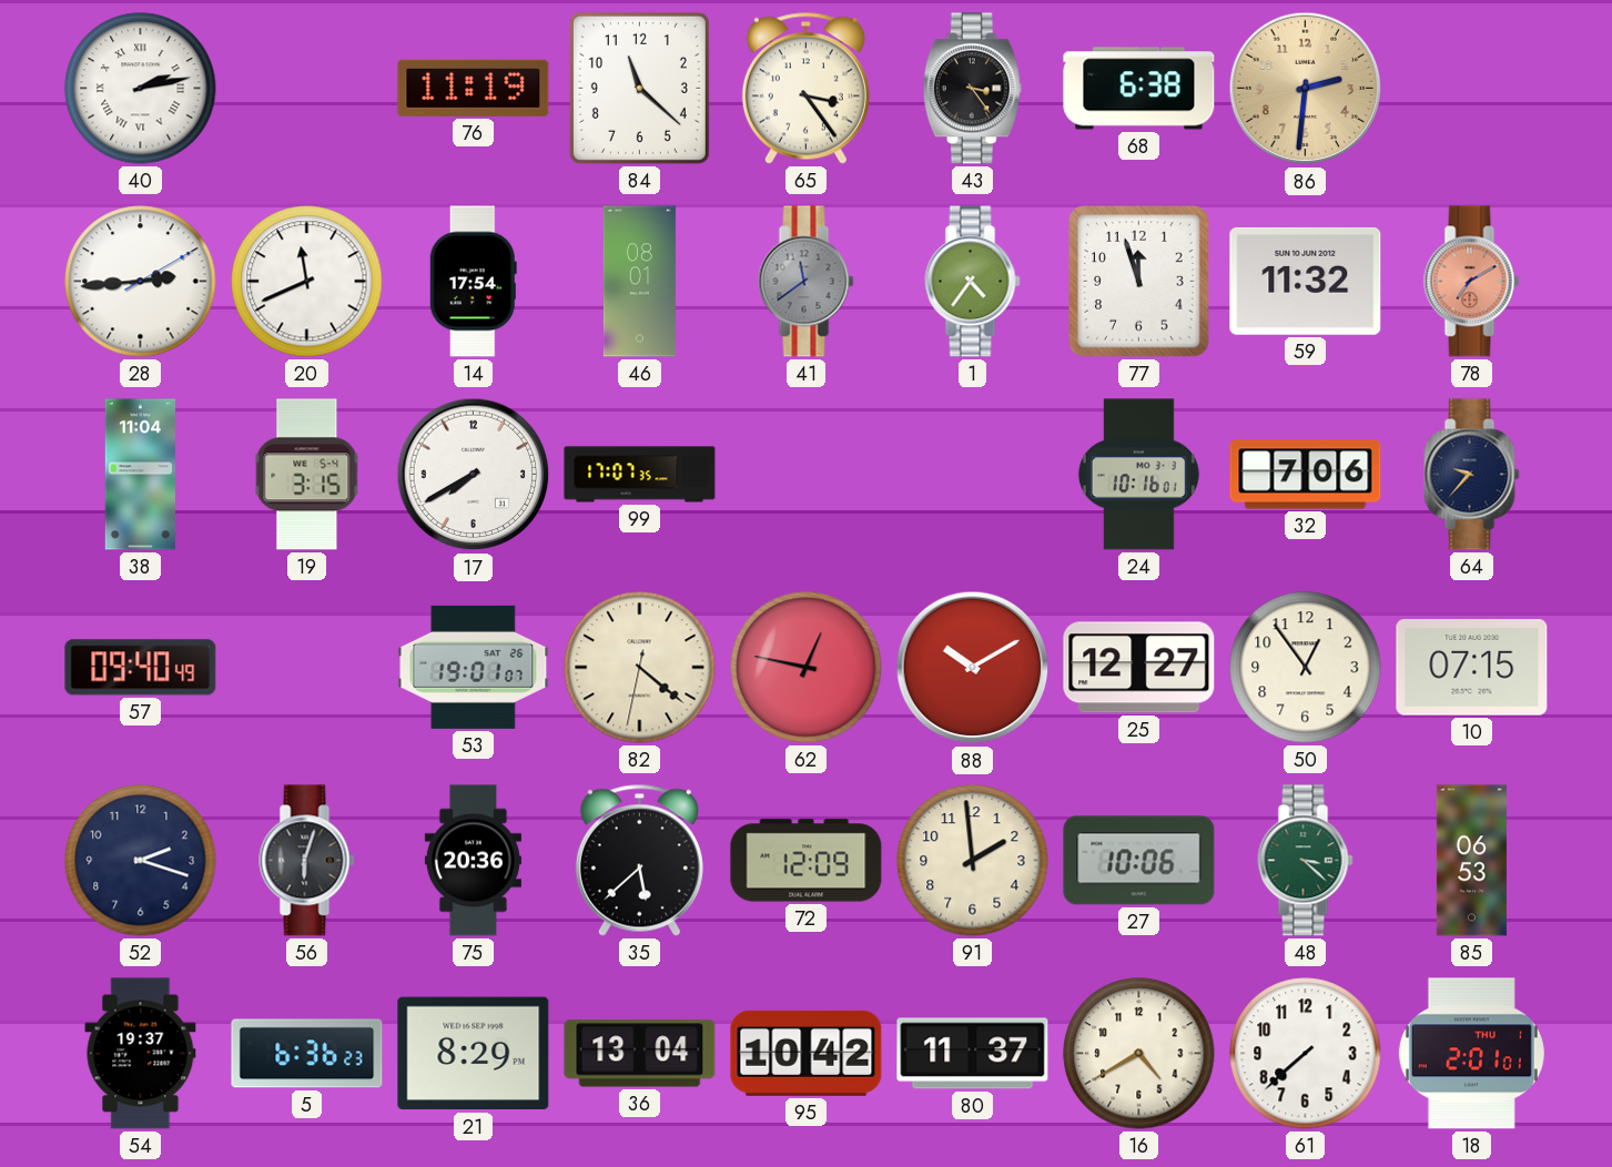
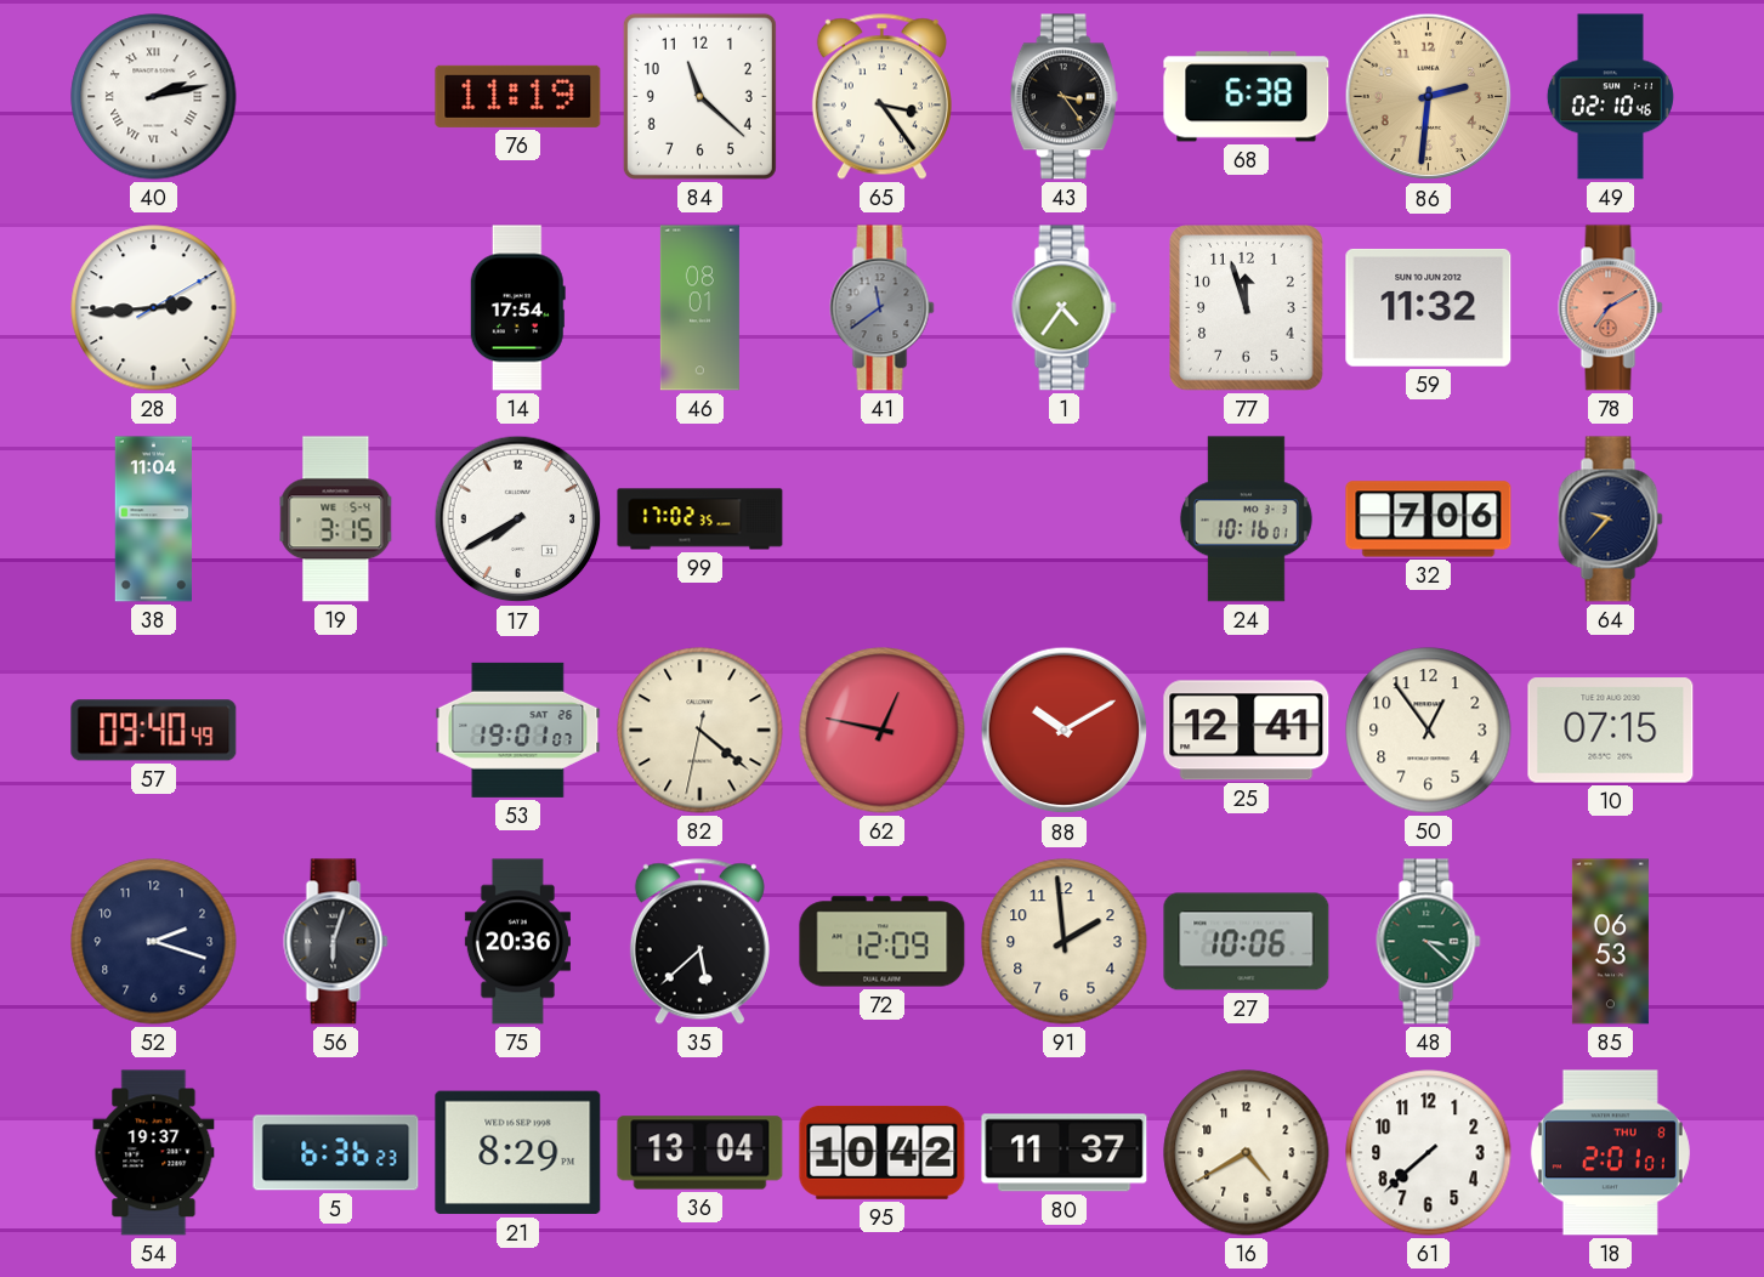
49: none -> 02:10
20: 11:41 -> none
99: 17:07 -> 17:02
25: 12:27 -> 12:41
18 date: THU 1 -> THU 8
